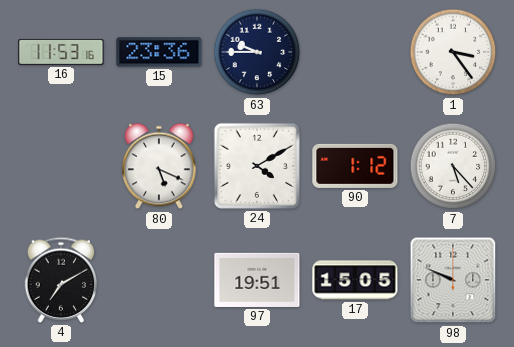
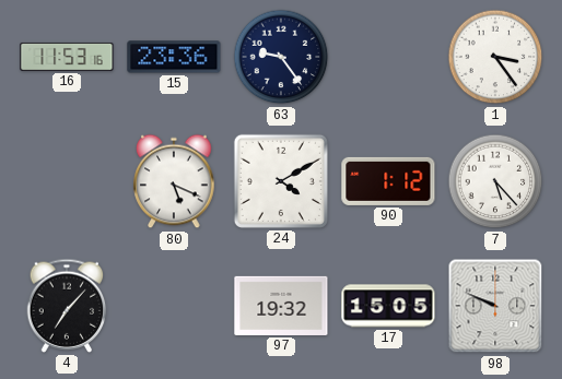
63: 9:45 -> 9:24
4: 7:10 -> 7:07
97: 19:51 -> 19:32
